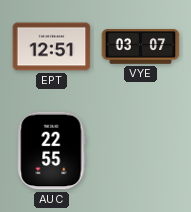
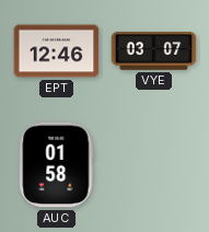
EPT: 12:51 -> 12:46
AUC: 22:55 -> 01:58
